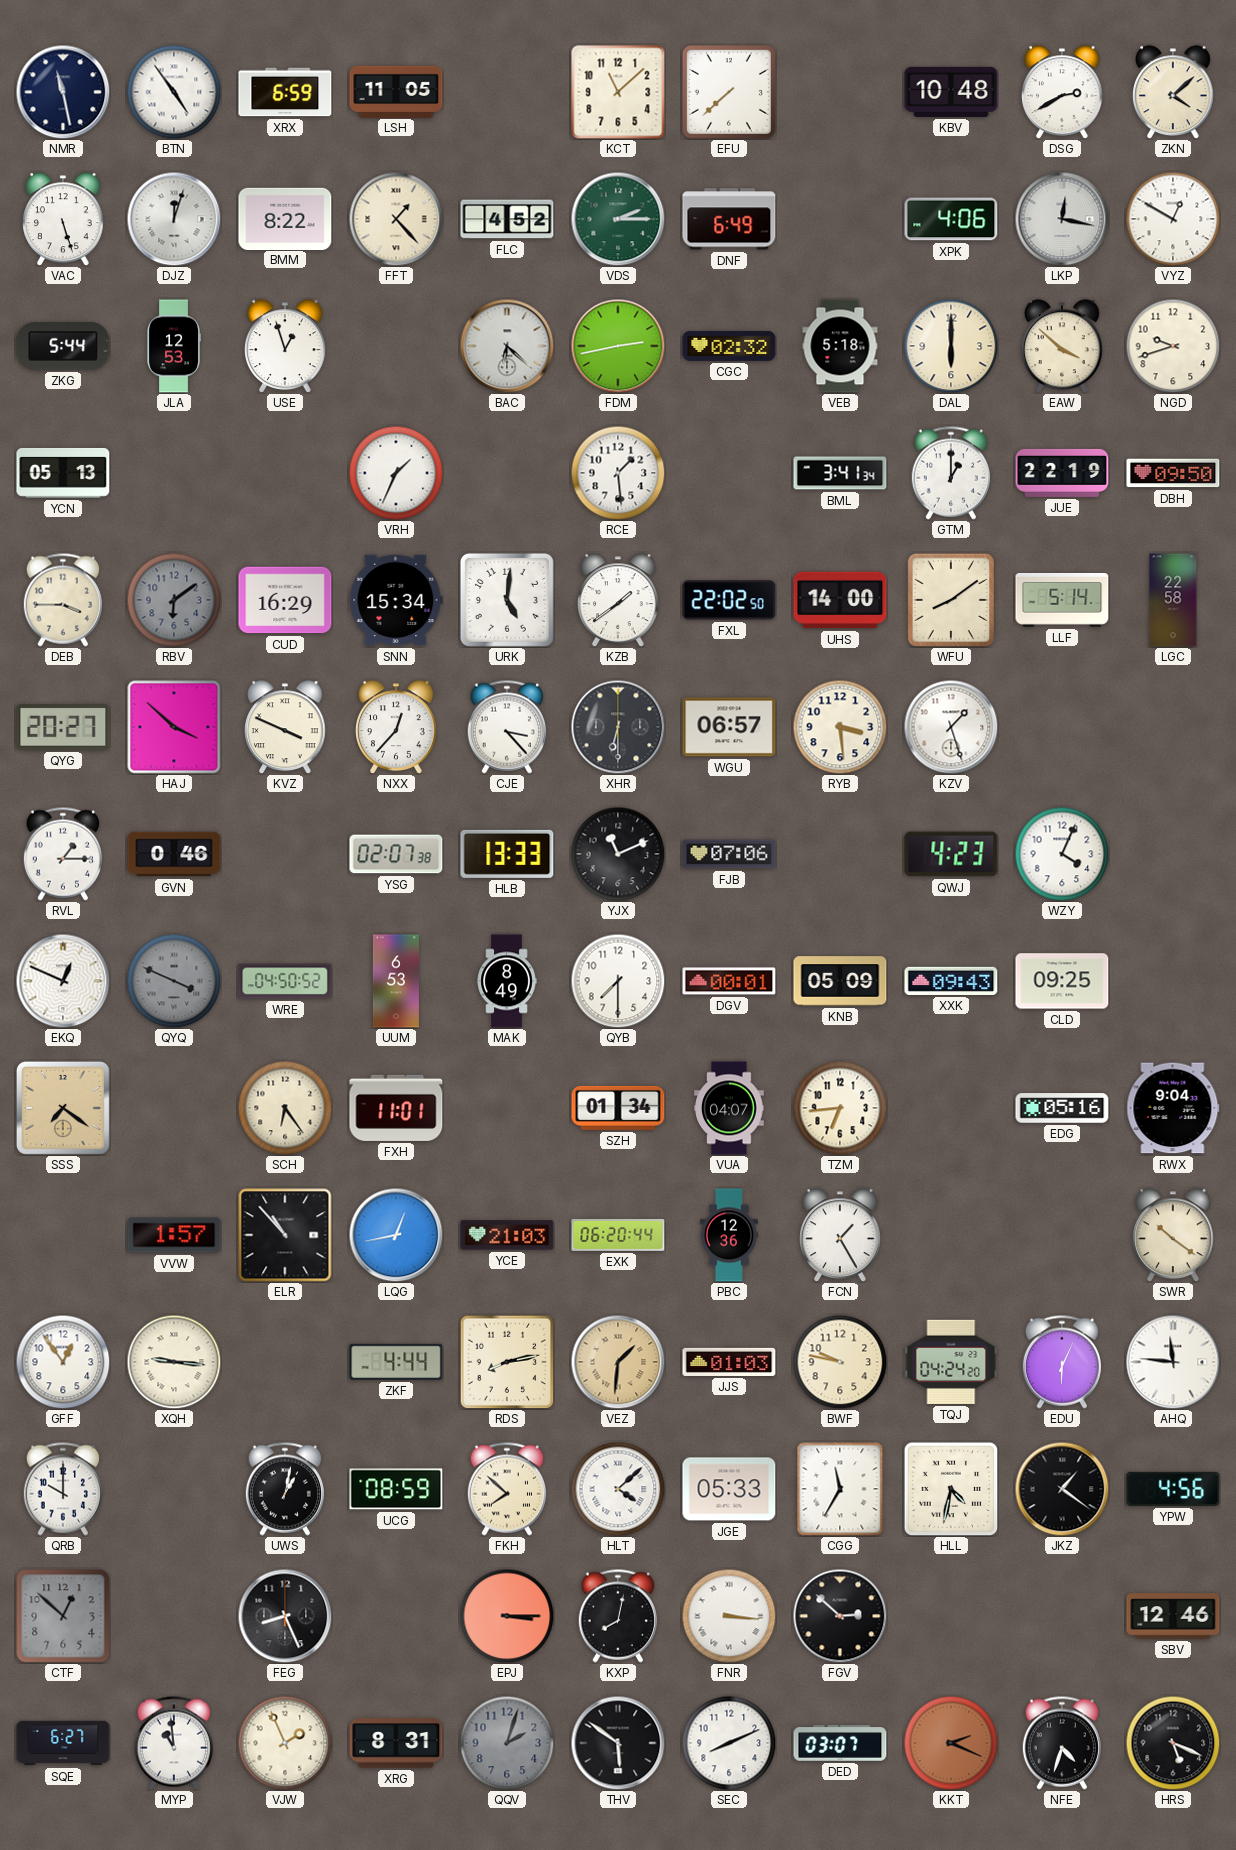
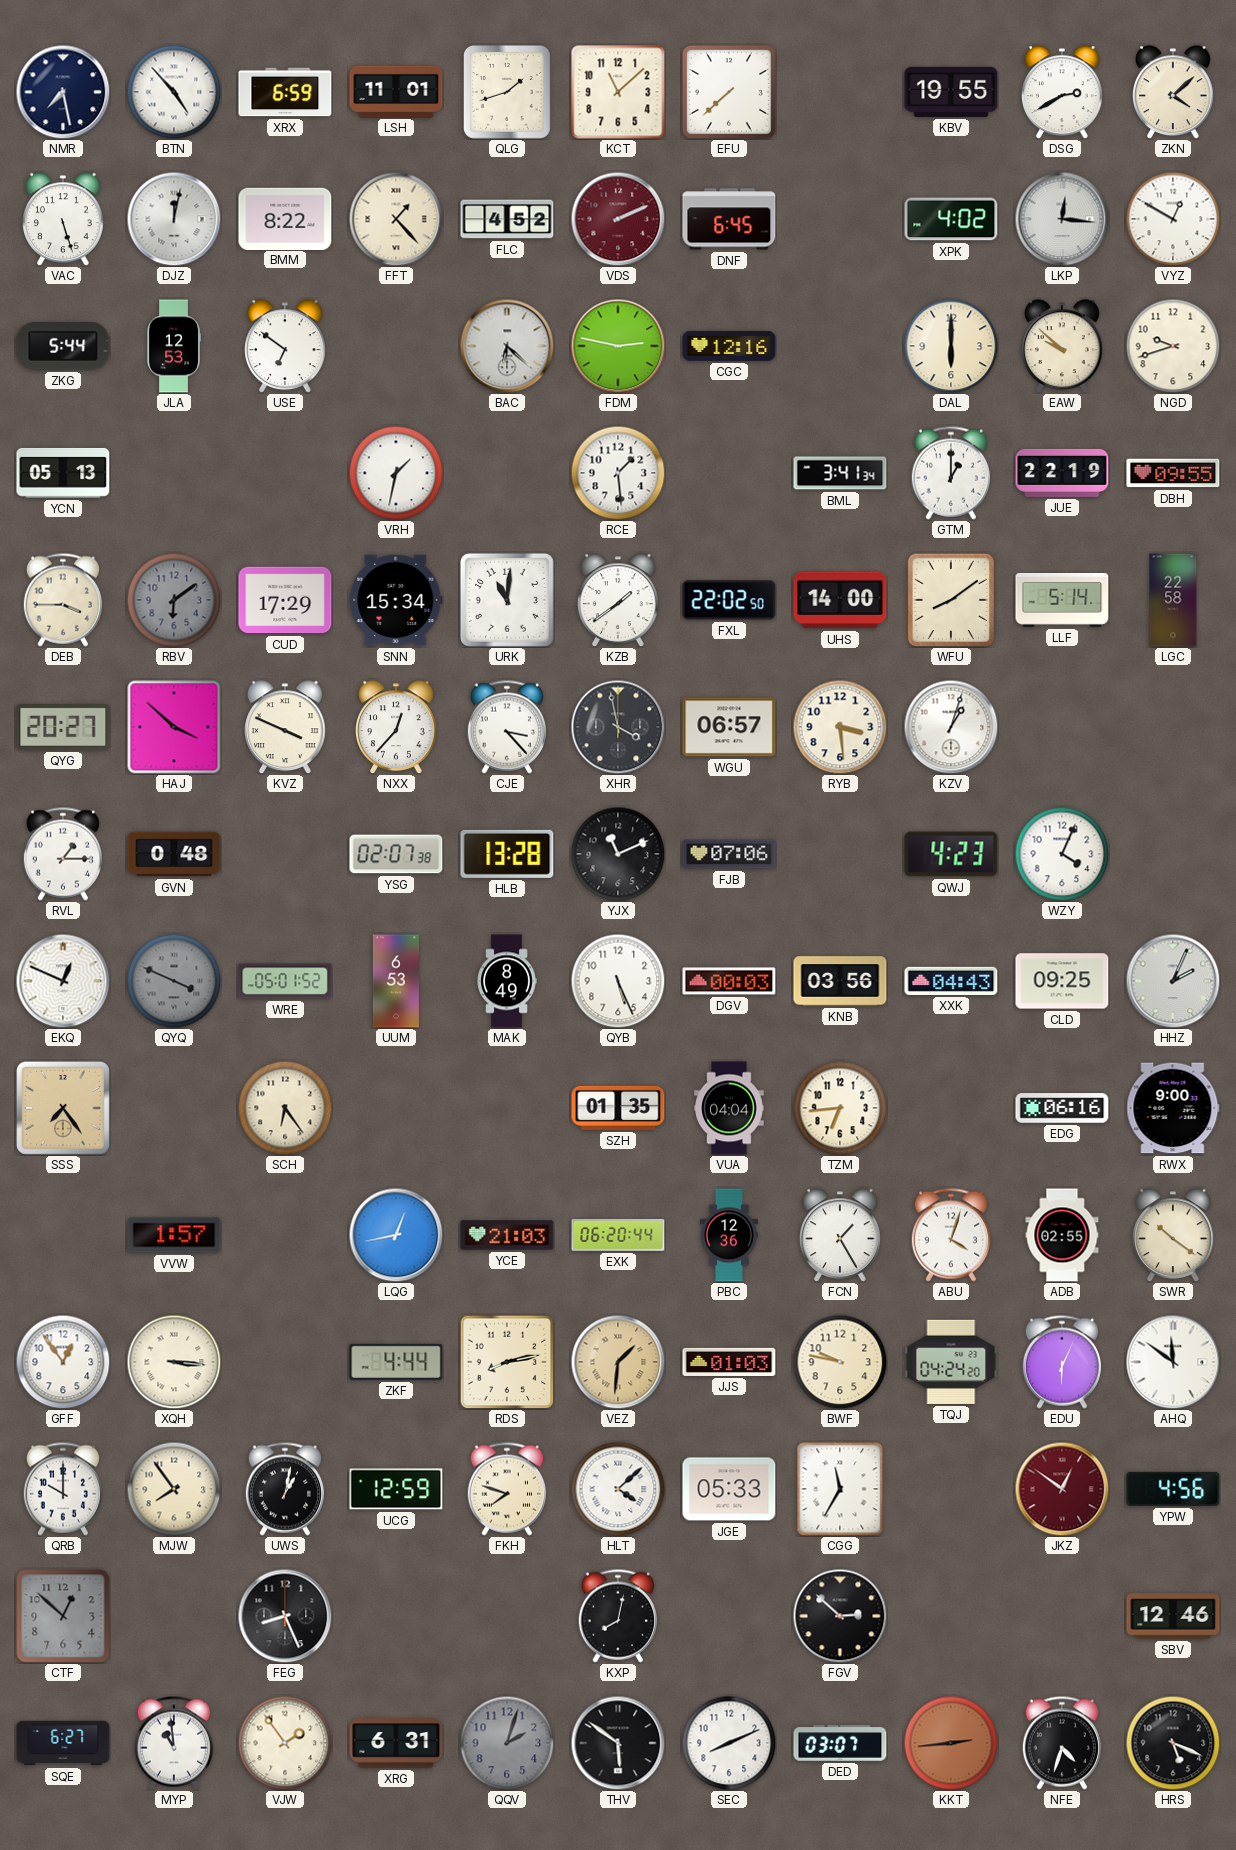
NMR: 11:28 -> 7:28
BTN: 4:54 -> 4:53
LSH: 11:05 -> 11:01
QLG: none -> 1:42
KBV: 10:48 -> 19:55
DJZ: 12:03 -> 12:02
VDS: 2:15 -> 2:11
VDS dial: green -> burgundy
DNF: 6:49 -> 6:45
XPK: 4:06 -> 4:02
LKP: 12:17 -> 12:16
USE: 12:57 -> 6:51
FDM: 2:43 -> 2:47
CGC: 02:32 -> 12:16
VEB: 5:18 -> none
EAW: 3:52 -> 9:52
VRH: 1:34 -> 1:32
DBH: 09:50 -> 09:55
CUD: 16:29 -> 17:29
URK: 5:01 -> 11:01
XHR: 6:30 -> 3:58
KZV: 1:27 -> 1:03
GVN: 0:46 -> 0:48
HLB: 13:33 -> 13:28
WRE: 04:50 -> 05:01
QYB: 7:30 -> 5:26
DGV: 00:01 -> 00:03
KNB: 05:09 -> 03:56
XXK: 09:43 -> 04:43
HHZ: none -> 2:04
SSS: 7:21 -> 7:24
FXH: 11:01 -> none
SZH: 01:34 -> 01:35
VUA: 04:07 -> 04:04
EDG: 05:16 -> 06:16
RWX: 9:04 -> 9:00
ELR: 10:53 -> none
ABU: none -> 4:03
ADB: none -> 02:55
XQH: 9:16 -> 3:16
AHQ: 11:46 -> 11:51
MJW: none -> 7:54
UCG: 08:59 -> 12:59
FKH: 7:52 -> 7:48
HLL: 4:32 -> none
JKZ: 1:21 -> 12:51
JKZ dial: black -> burgundy
EPJ: 3:15 -> none
FNR: 3:16 -> none
VJW: 1:56 -> 1:54
XRG: 8:31 -> 6:31
KKT: 2:19 -> 2:44
